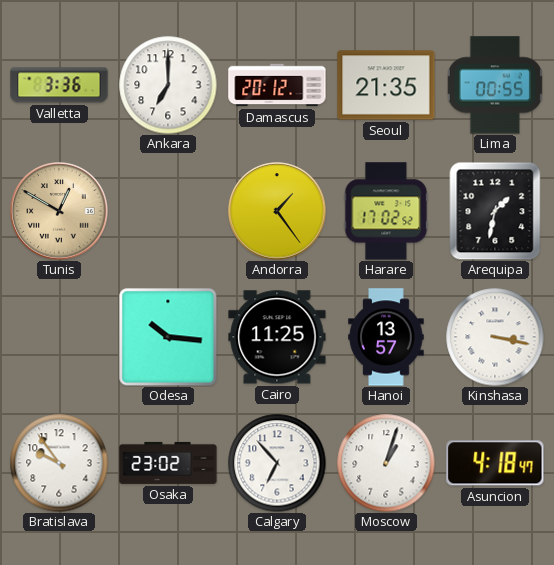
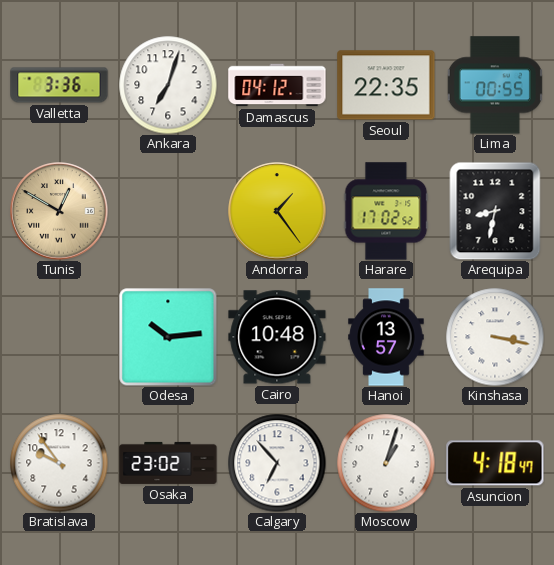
Ankara: 7:00 -> 7:03
Damascus: 20:12 -> 04:12
Seoul: 21:35 -> 22:35
Arequipa: 1:32 -> 8:32
Odesa: 10:16 -> 10:14
Cairo: 11:25 -> 10:48
